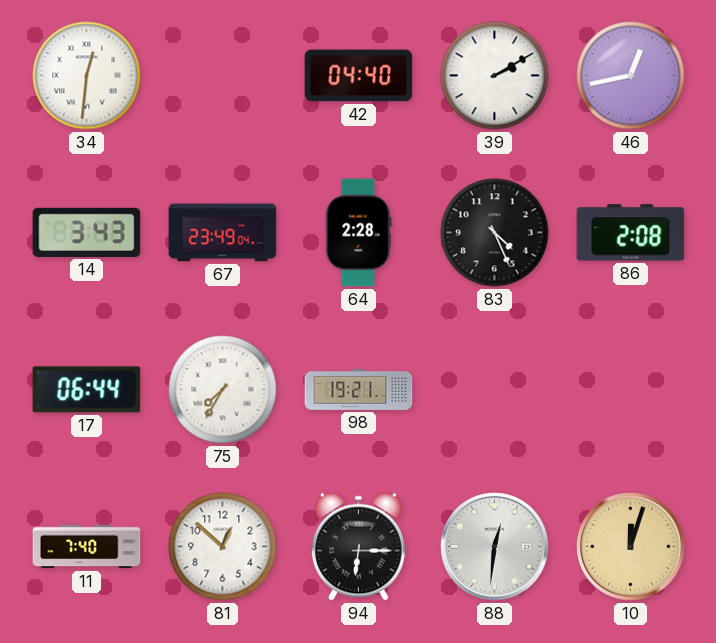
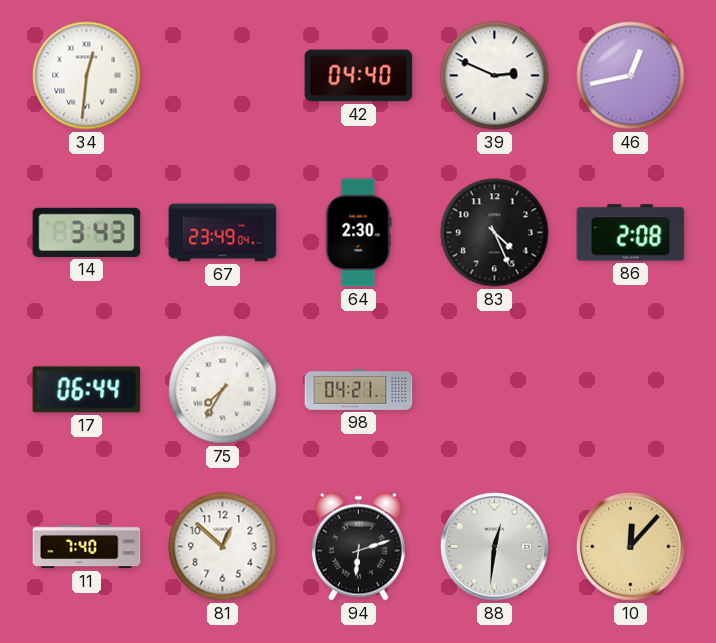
39: 2:10 -> 2:49
64: 2:28 -> 2:30
98: 19:21 -> 04:21
94: 6:15 -> 6:12
10: 12:03 -> 12:07
